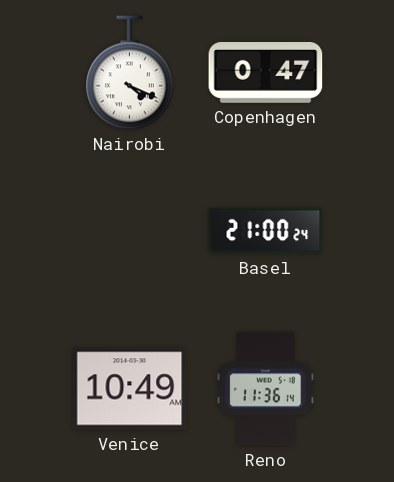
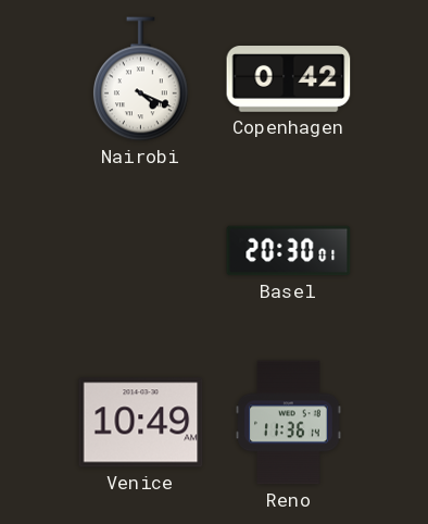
Copenhagen: 0:47 -> 0:42
Basel: 21:00 -> 20:30
